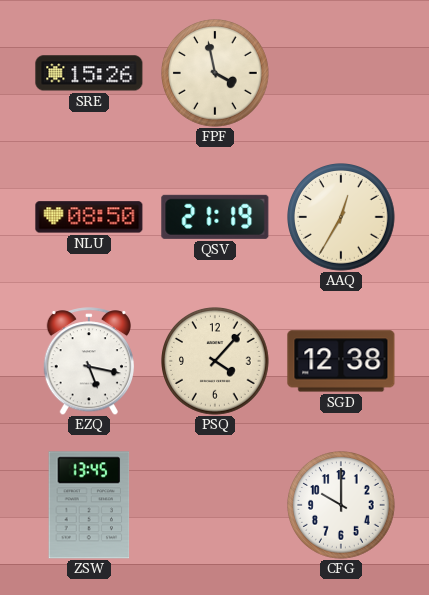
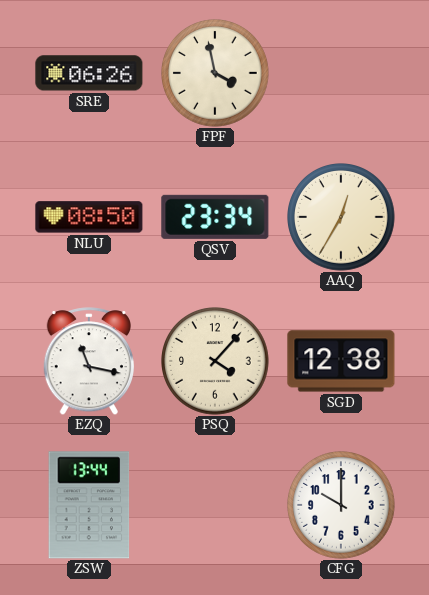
SRE: 15:26 -> 06:26
QSV: 21:19 -> 23:34
EZQ: 5:17 -> 11:17
ZSW: 13:45 -> 13:44
